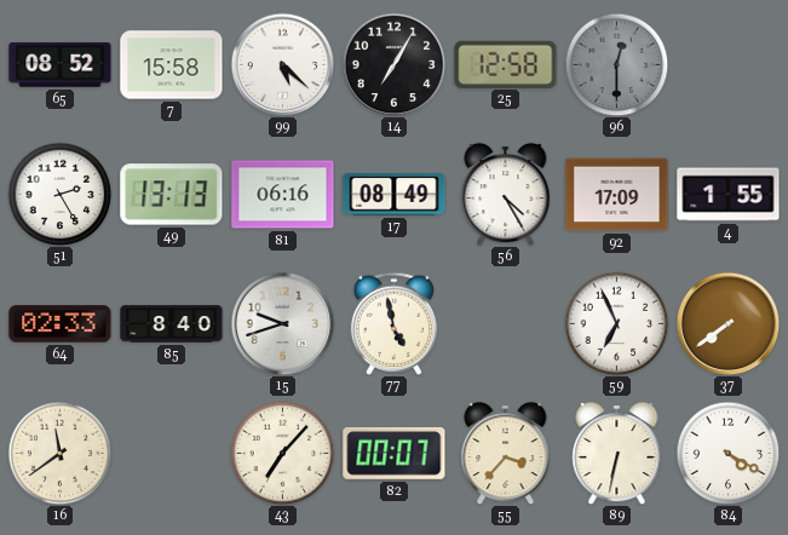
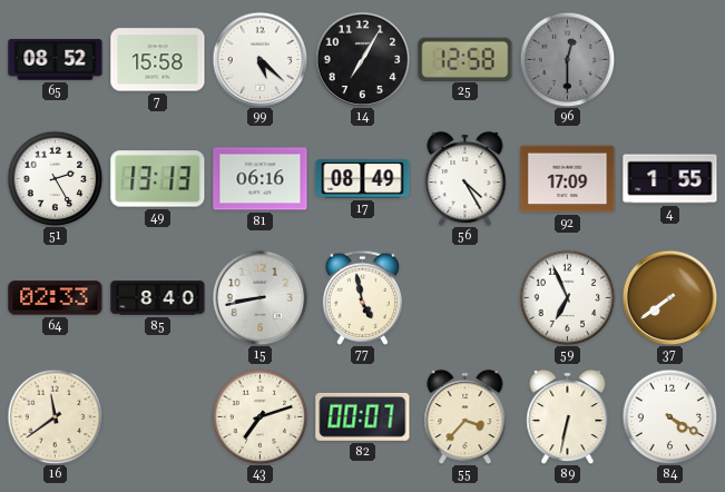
15: 9:42 -> 8:43
43: 7:07 -> 7:12
